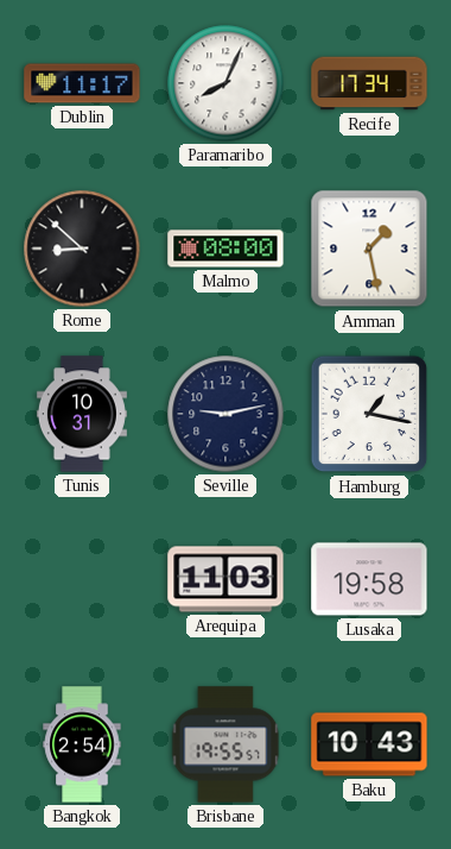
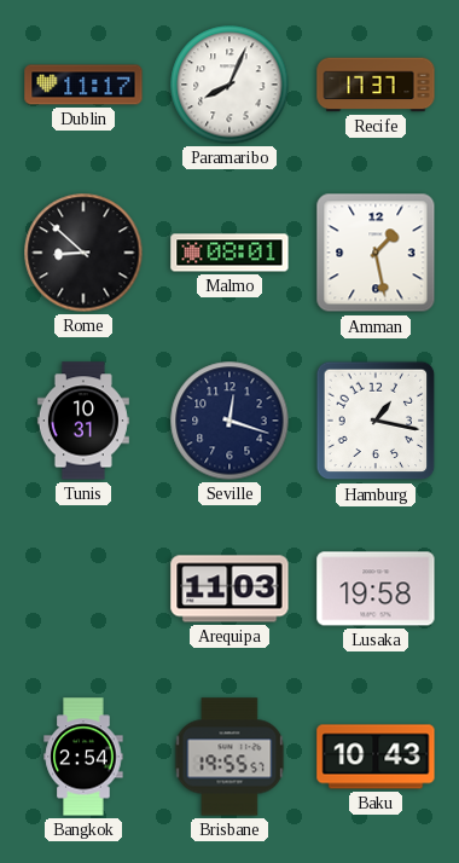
Recife: 17:34 -> 17:37
Malmo: 08:00 -> 08:01
Seville: 9:13 -> 12:18
